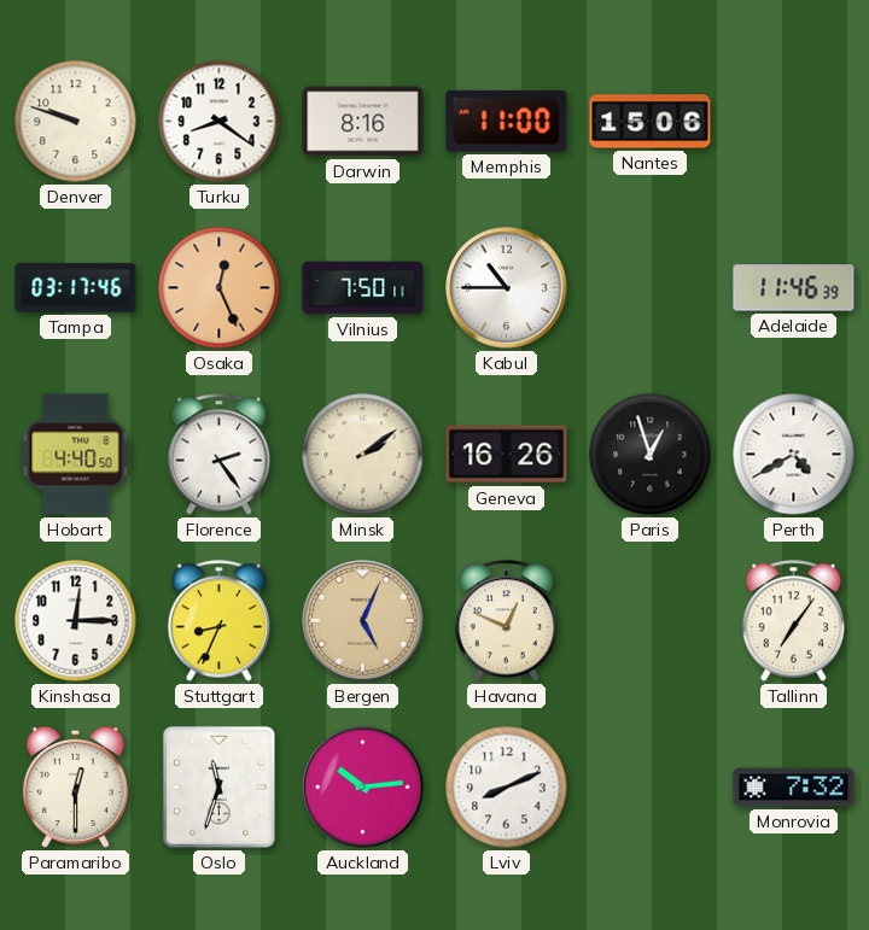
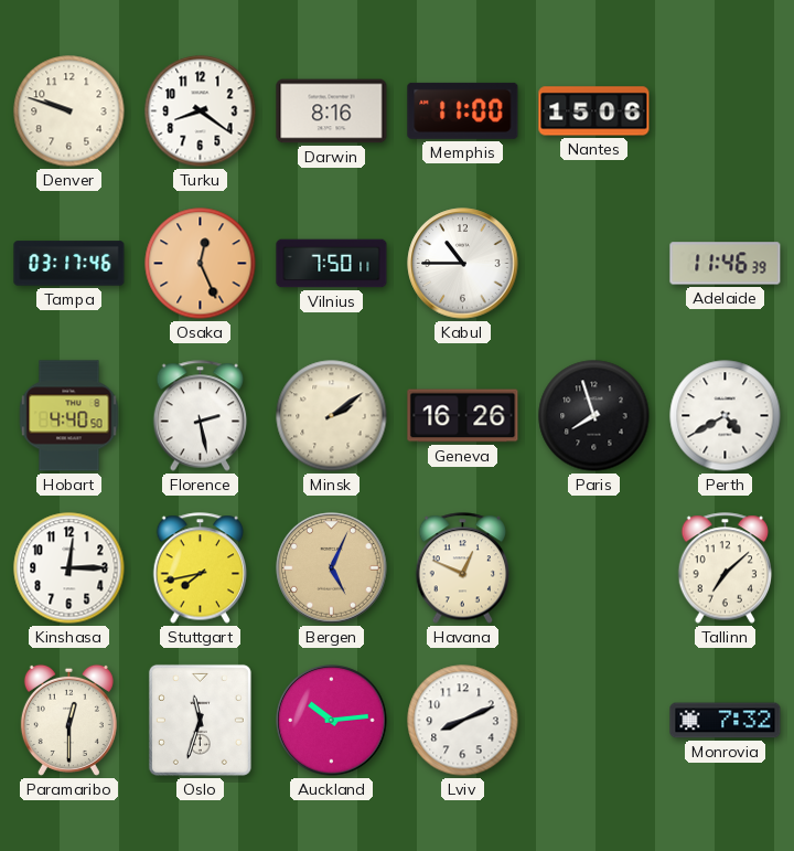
Florence: 2:24 -> 2:28
Paris: 12:57 -> 7:57
Stuttgart: 8:34 -> 7:43
Tallinn: 7:06 -> 7:08
